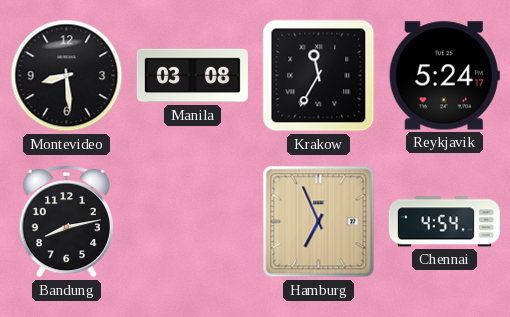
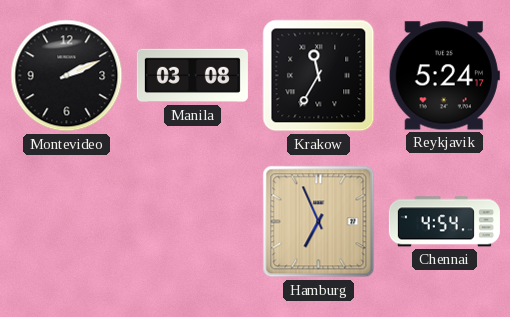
Montevideo: 8:29 -> 2:11
Bandung: 8:13 -> none
